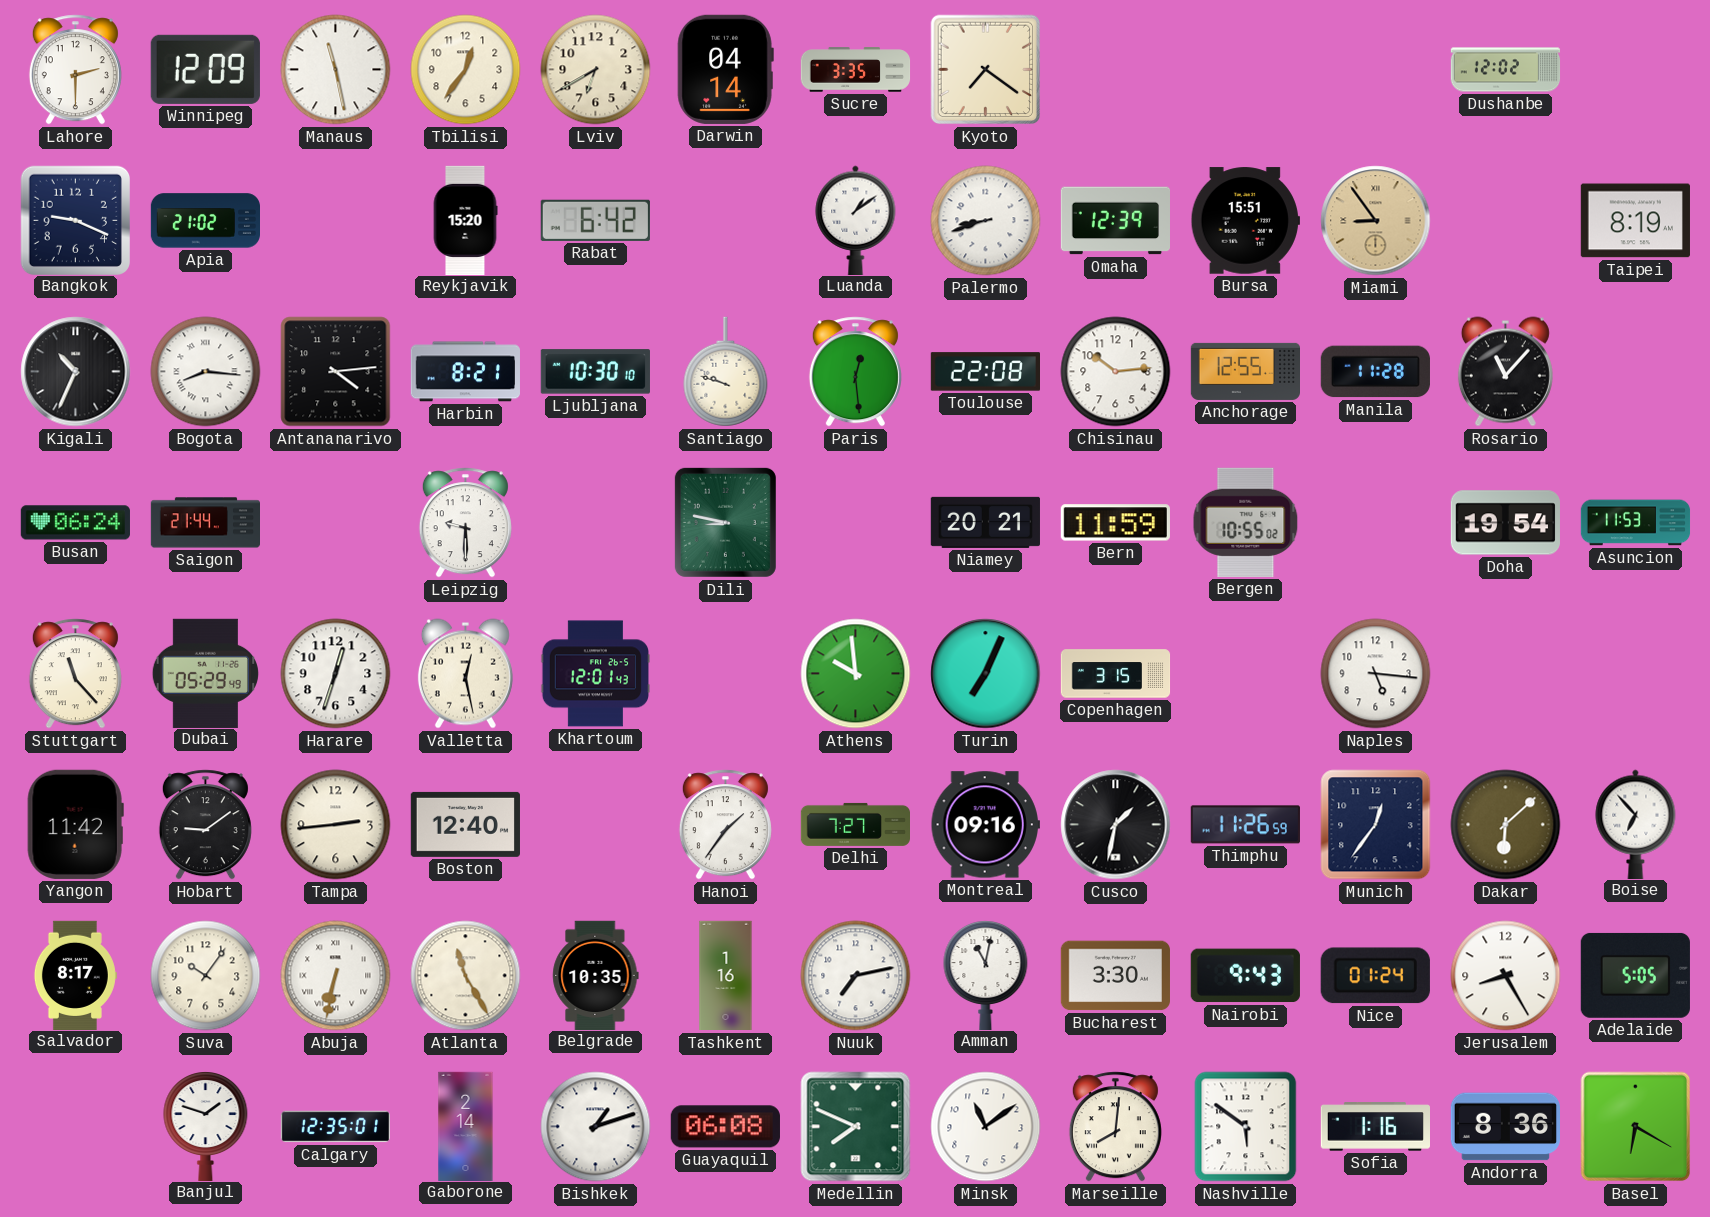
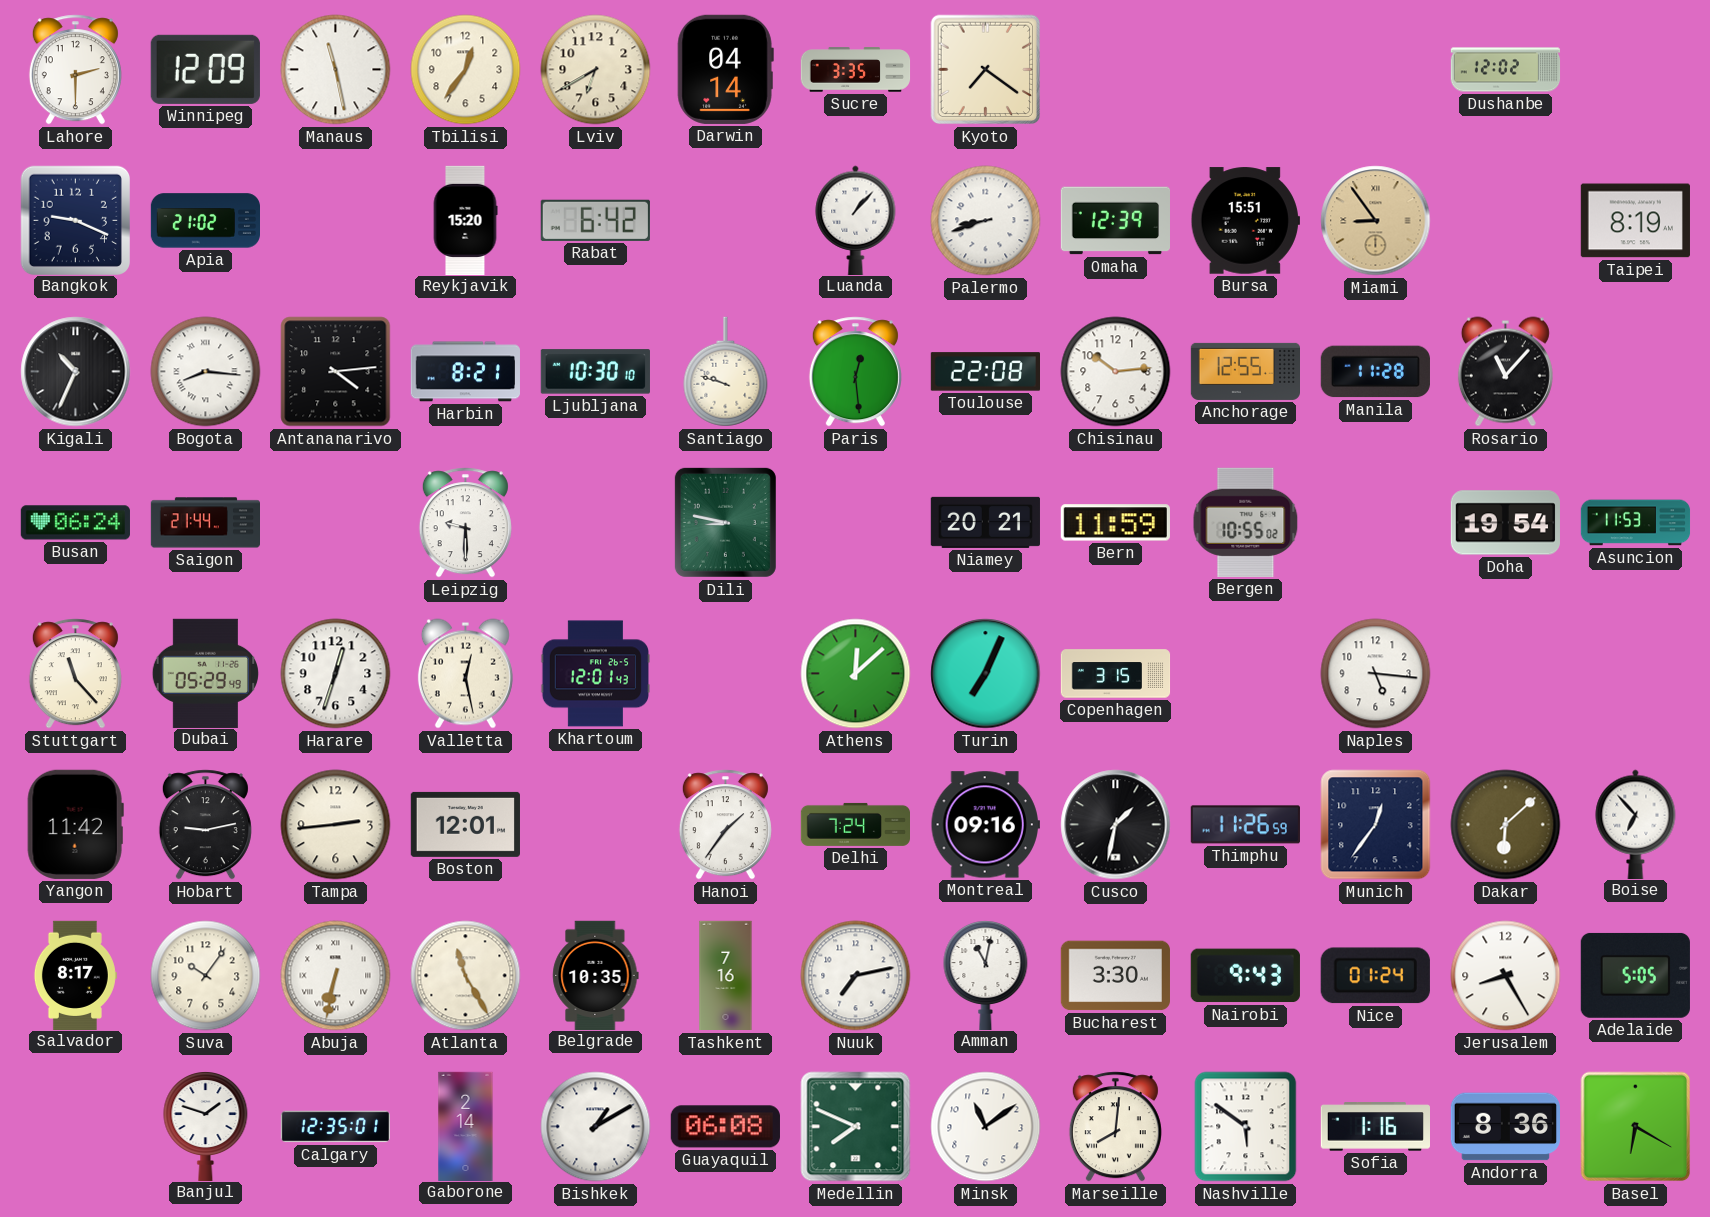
Luanda: 1:09 -> 1:07
Athens: 9:59 -> 12:08
Hobart: 9:09 -> 9:13
Boston: 12:40 -> 12:01
Delhi: 7:27 -> 7:24
Tashkent: 1:16 -> 7:16
Bishkek: 1:12 -> 1:10
